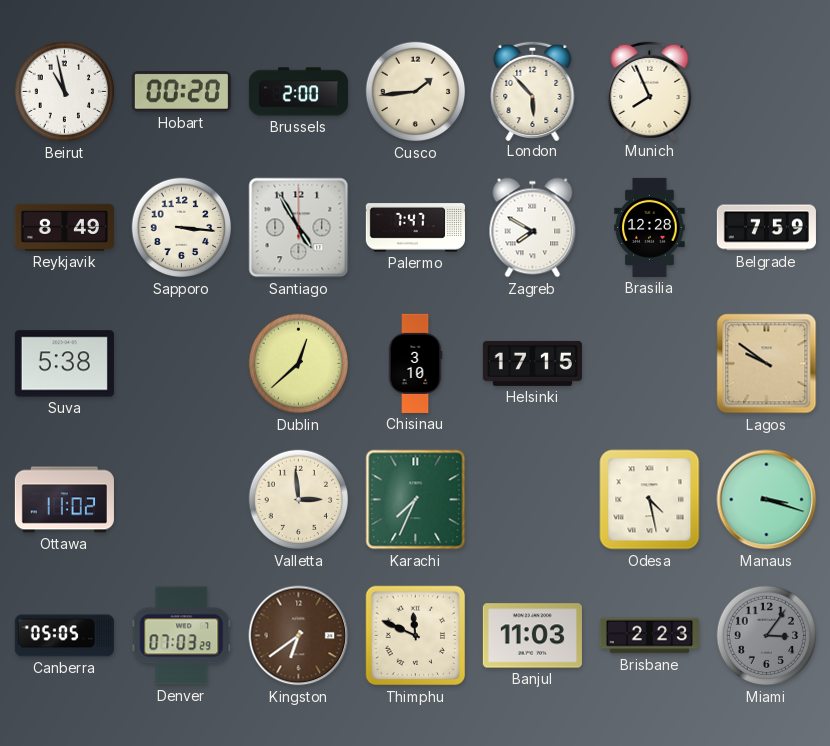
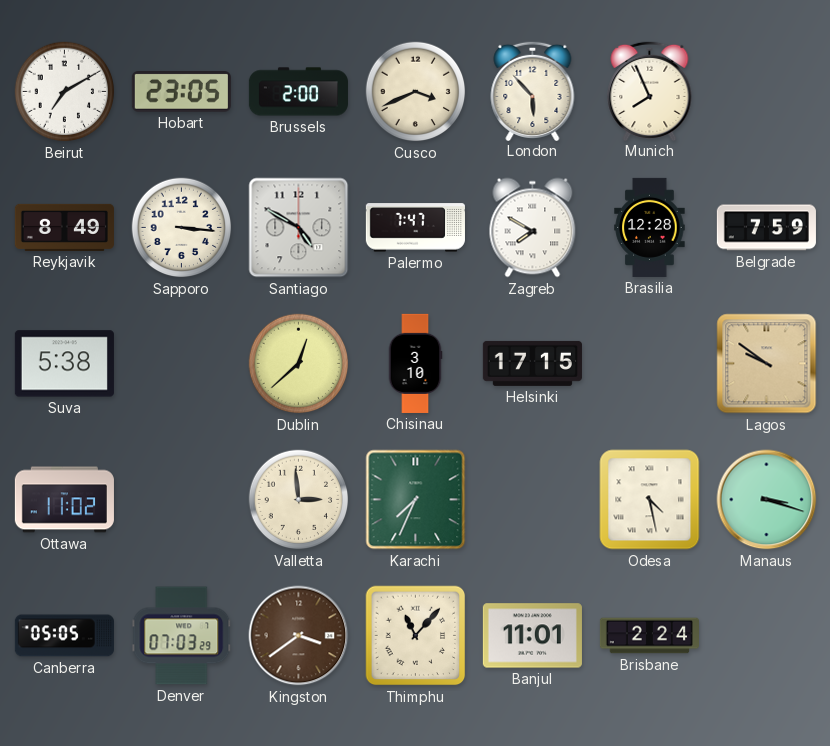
Beirut: 10:58 -> 7:10
Hobart: 00:20 -> 23:05
Cusco: 1:44 -> 3:41
Santiago: 4:55 -> 4:50
Kingston: 6:39 -> 3:39
Thimphu: 11:49 -> 11:07
Banjul: 11:03 -> 11:01
Brisbane: 2:23 -> 2:24
Miami: 3:06 -> none
